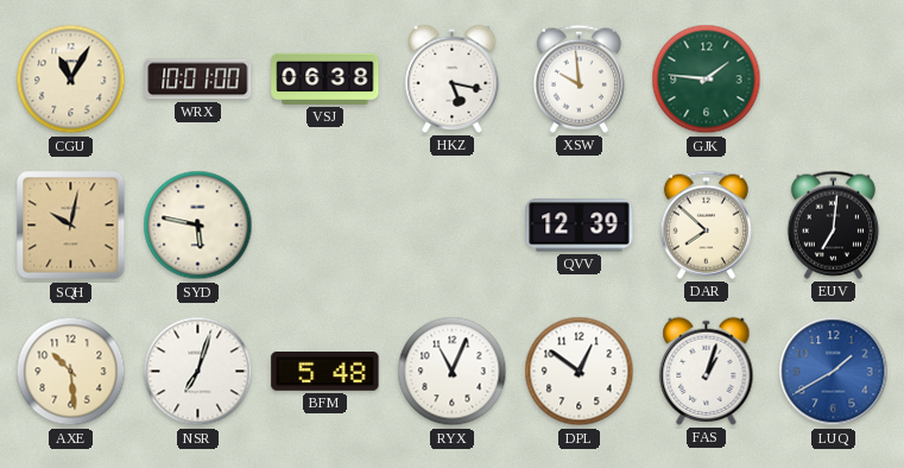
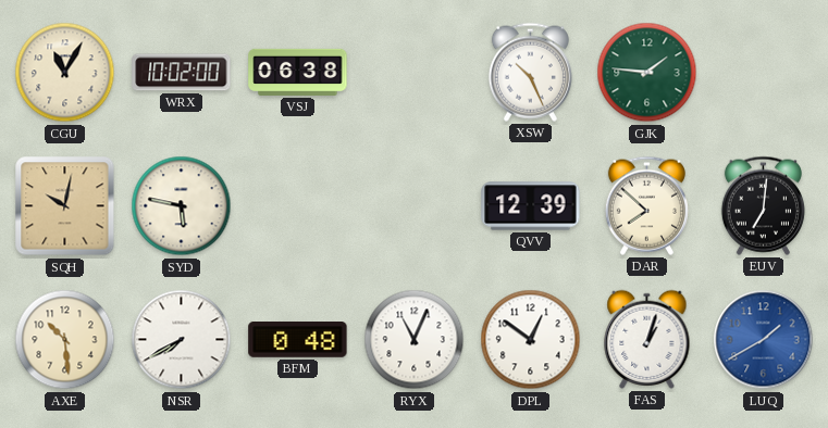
WRX: 10:01 -> 10:02
HKZ: 5:17 -> none
XSW: 9:59 -> 10:26
NSR: 7:03 -> 7:40
BFM: 5:48 -> 0:48
